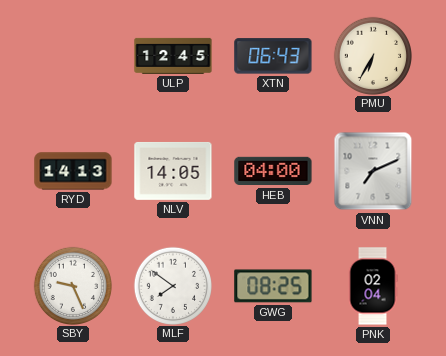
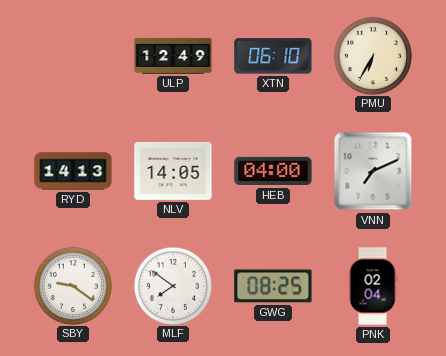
ULP: 12:45 -> 12:49
XTN: 06:43 -> 06:10
SBY: 9:26 -> 9:21
